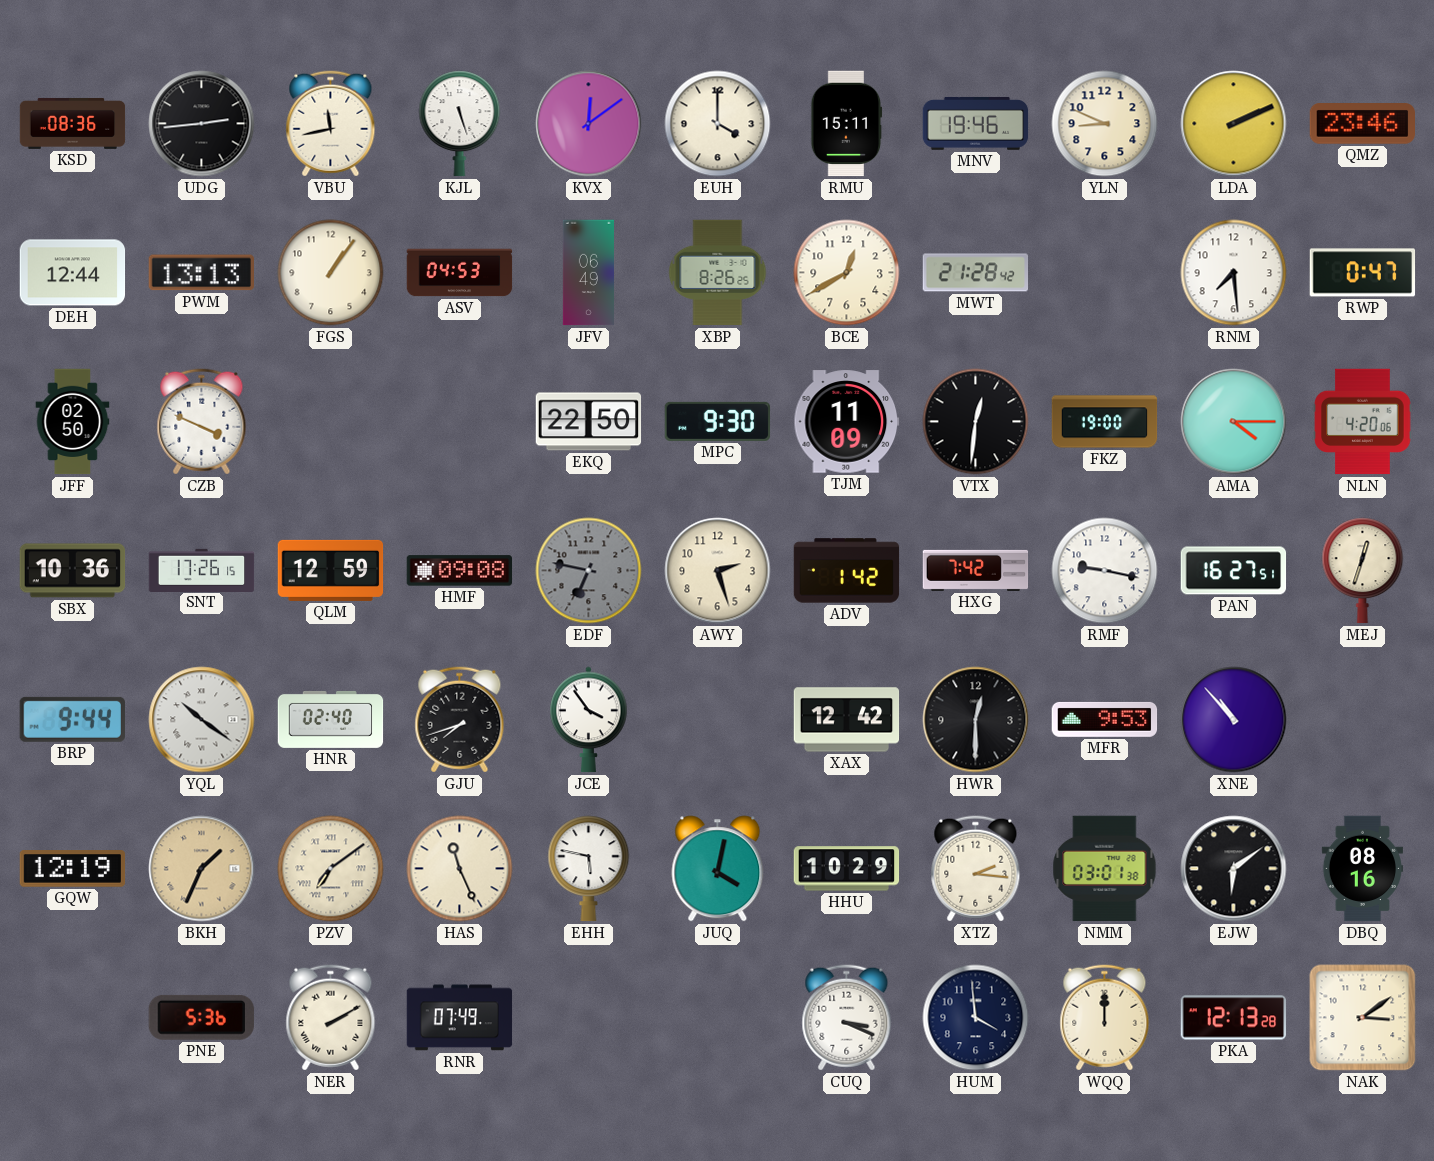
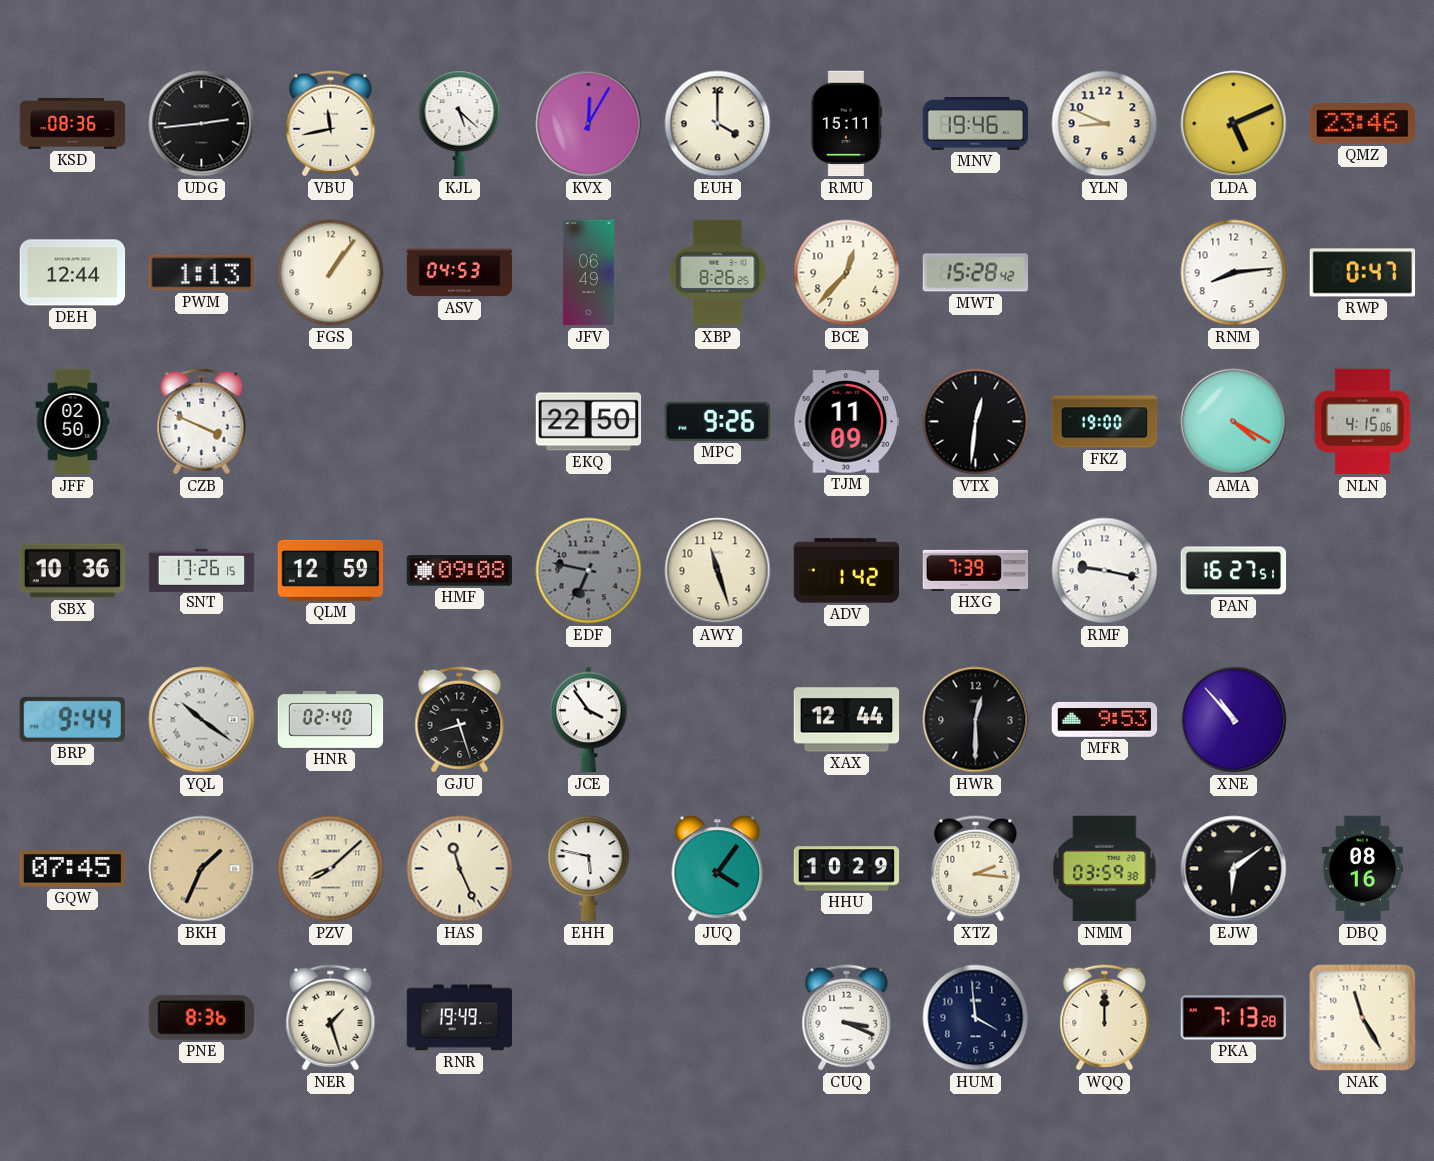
KJL: 5:27 -> 5:22
KVX: 12:09 -> 12:05
LDA: 2:11 -> 5:11
PWM: 13:13 -> 1:13
BCE: 12:40 -> 12:37
MWT: 21:28 -> 15:28
RNM: 7:29 -> 8:14
MPC: 9:30 -> 9:26
AMA: 4:15 -> 4:20
NLN: 4:20 -> 4:15
AWY: 2:27 -> 11:27
HXG: 7:42 -> 7:39
MEJ: 12:33 -> none
GJU: 7:42 -> 8:27
XAX: 12:42 -> 12:44
GQW: 12:19 -> 07:45
PZV: 7:09 -> 8:08
JUQ: 4:02 -> 4:06
NMM: 03:01 -> 03:59
PNE: 5:36 -> 8:36
NER: 2:10 -> 1:27
RNR: 07:49 -> 19:49
PKA: 12:13 -> 7:13
NAK: 3:09 -> 11:25
